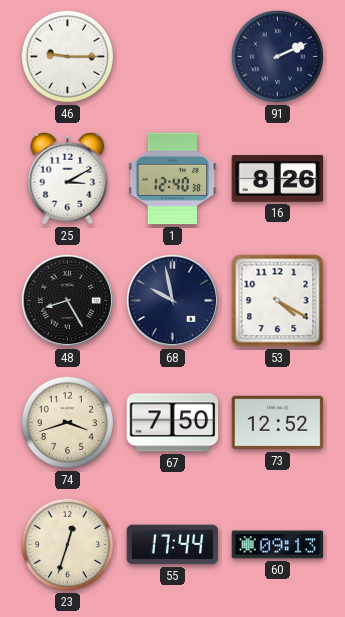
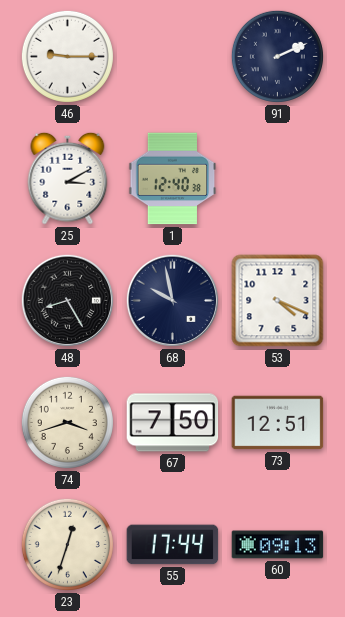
16: 8:26 -> none
53: 4:20 -> 4:19
73: 12:52 -> 12:51
